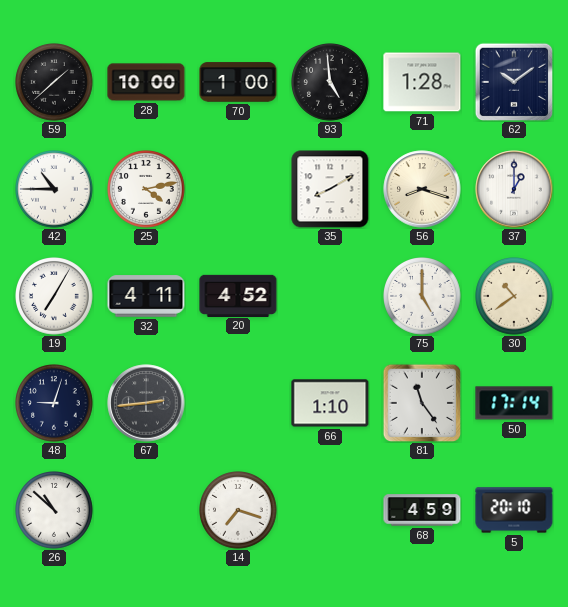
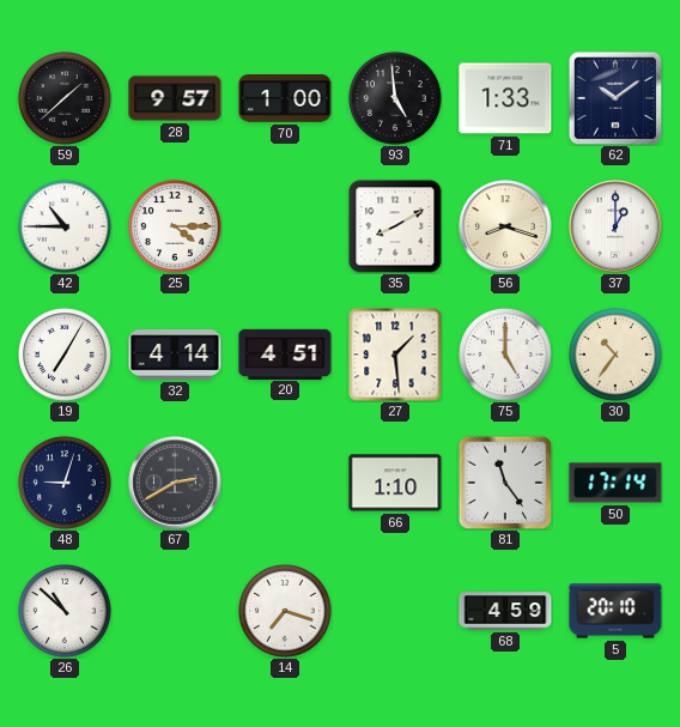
28: 10:00 -> 9:57
71: 1:28 -> 1:33
25: 4:13 -> 4:15
32: 4:11 -> 4:14
20: 4:52 -> 4:51
27: none -> 1:29
30: 10:39 -> 10:36
67: 2:44 -> 2:40
